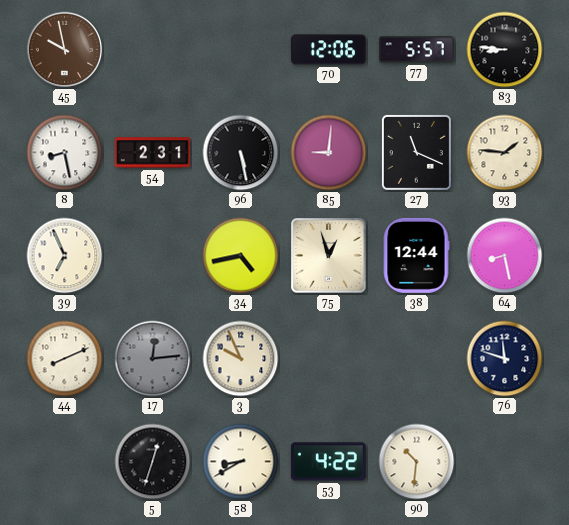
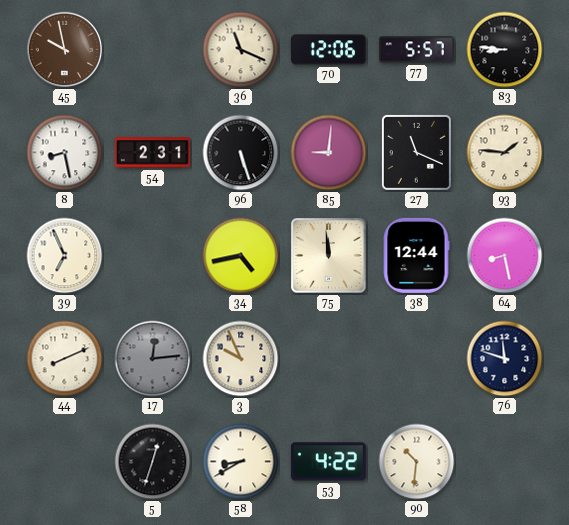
36: none -> 11:19
96: 5:28 -> 5:27
75: 12:57 -> 11:59
